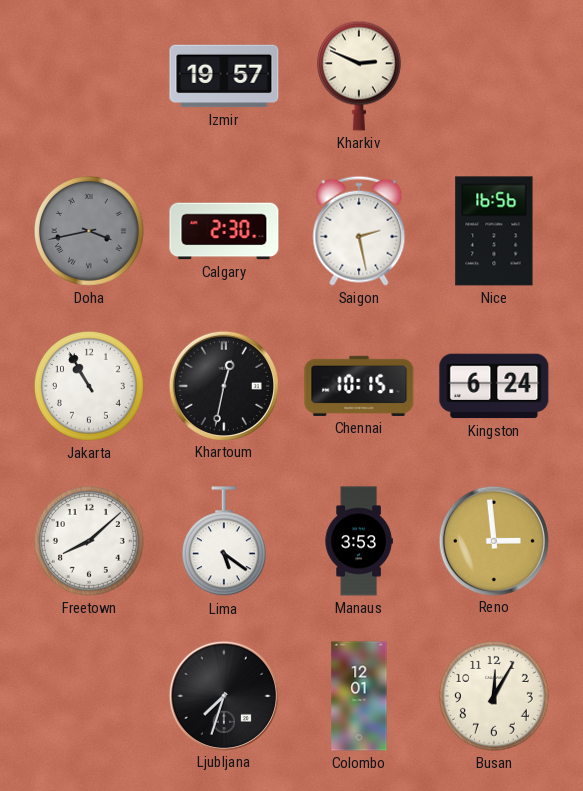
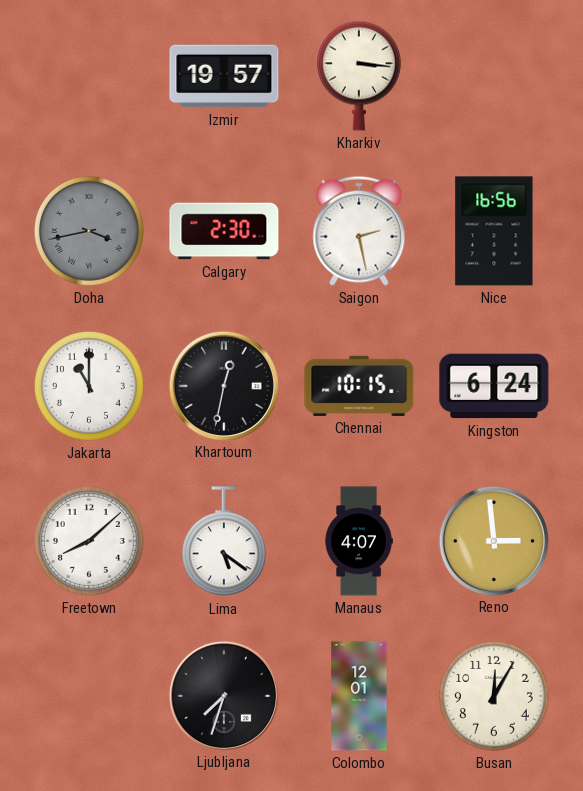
Kharkiv: 2:49 -> 3:16
Jakarta: 10:55 -> 11:00
Manaus: 3:53 -> 4:07
